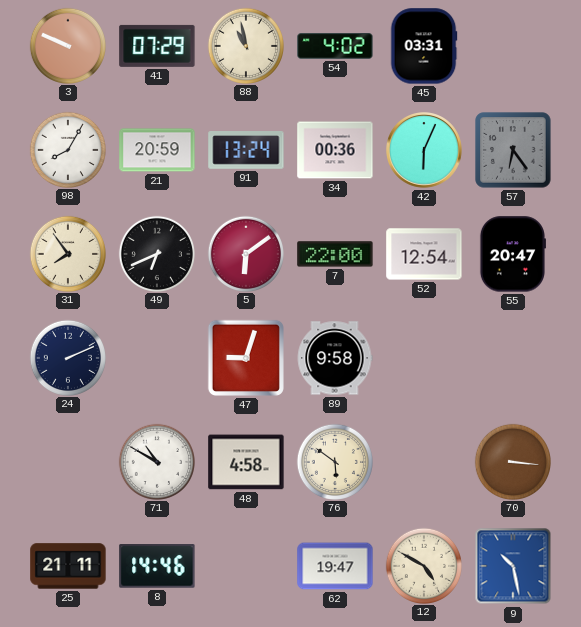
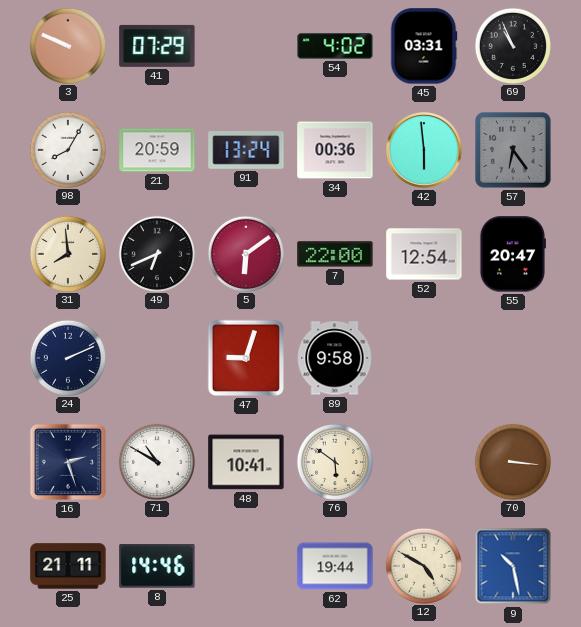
88: 10:58 -> none
69: none -> 10:56
42: 6:04 -> 5:59
31: 7:54 -> 7:59
16: none -> 2:27
48: 4:58 -> 10:41
62: 19:47 -> 19:44
